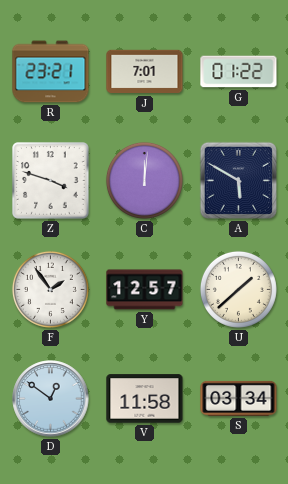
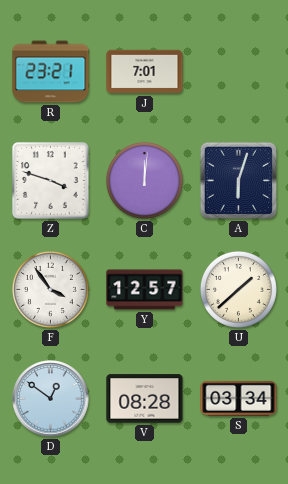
G: 01:22 -> none
A: 5:50 -> 6:03
F: 1:54 -> 3:54
V: 11:58 -> 08:28
